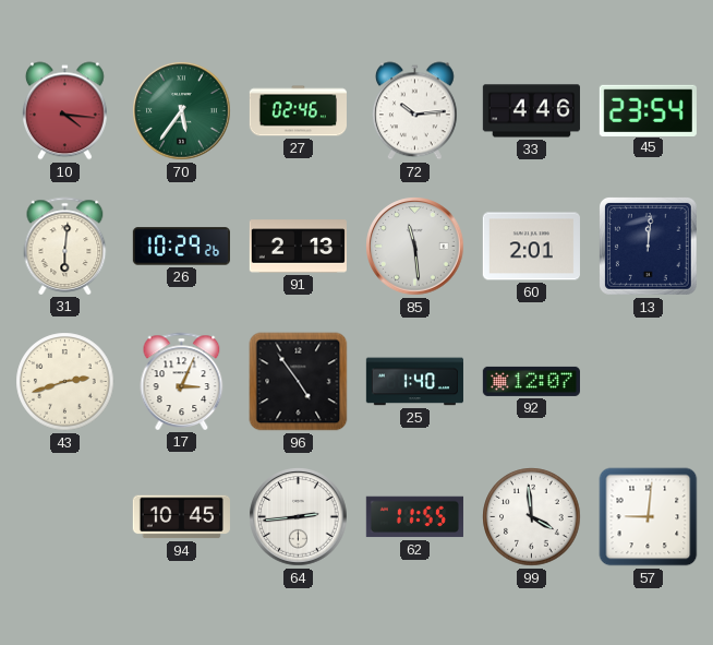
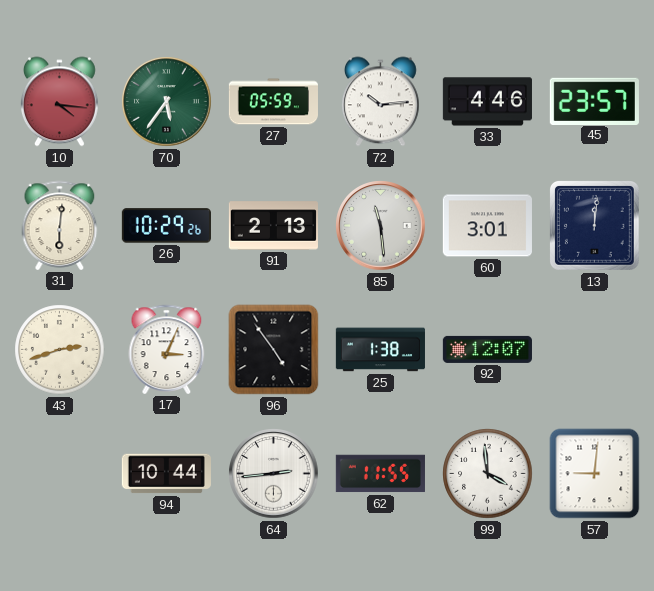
27: 02:46 -> 05:59
45: 23:54 -> 23:57
60: 2:01 -> 3:01
25: 1:40 -> 1:38
94: 10:45 -> 10:44
